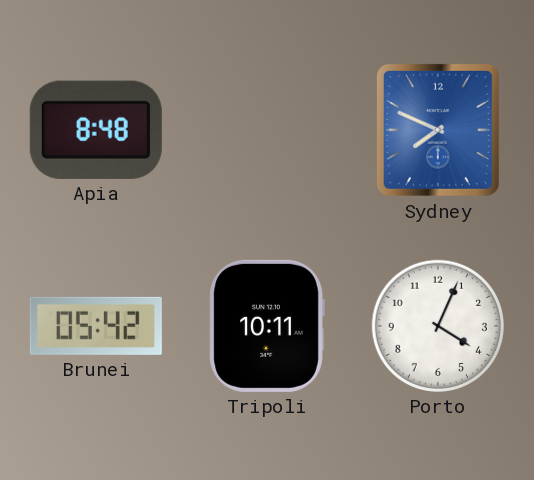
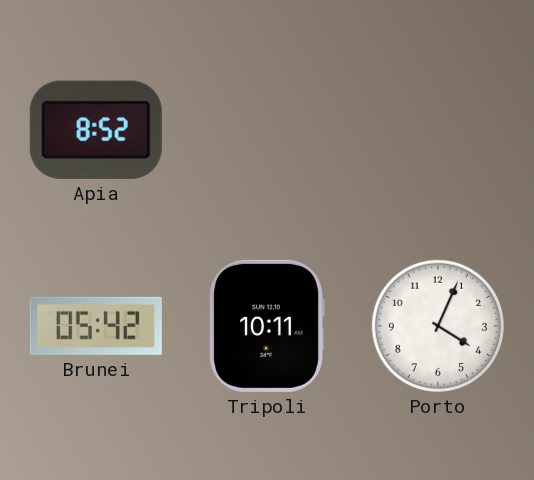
Apia: 8:48 -> 8:52
Sydney: 7:49 -> none
